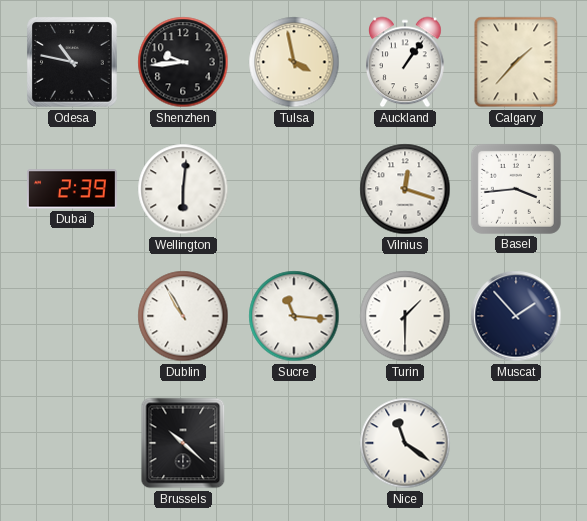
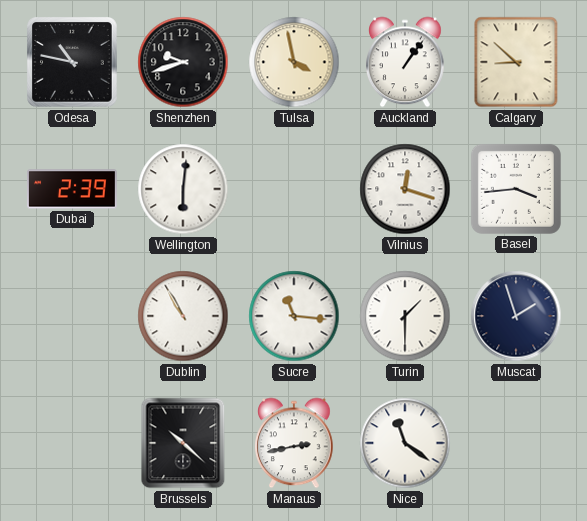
Shenzhen: 9:44 -> 9:42
Calgary: 1:37 -> 8:52
Muscat: 1:53 -> 1:57
Manaus: none -> 2:43
